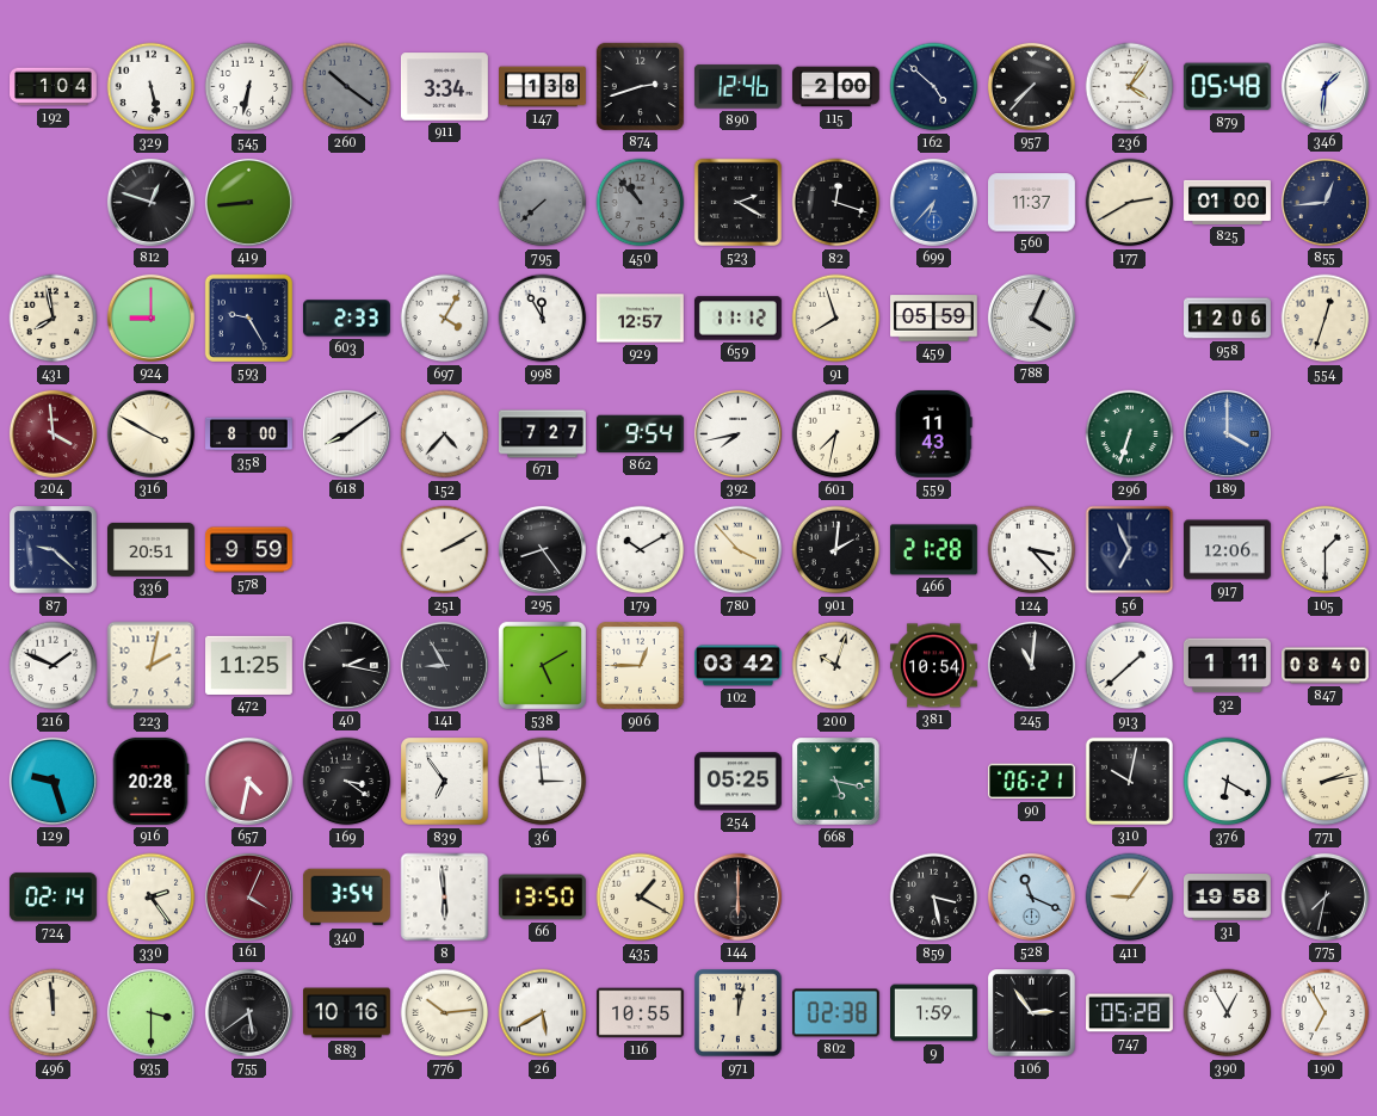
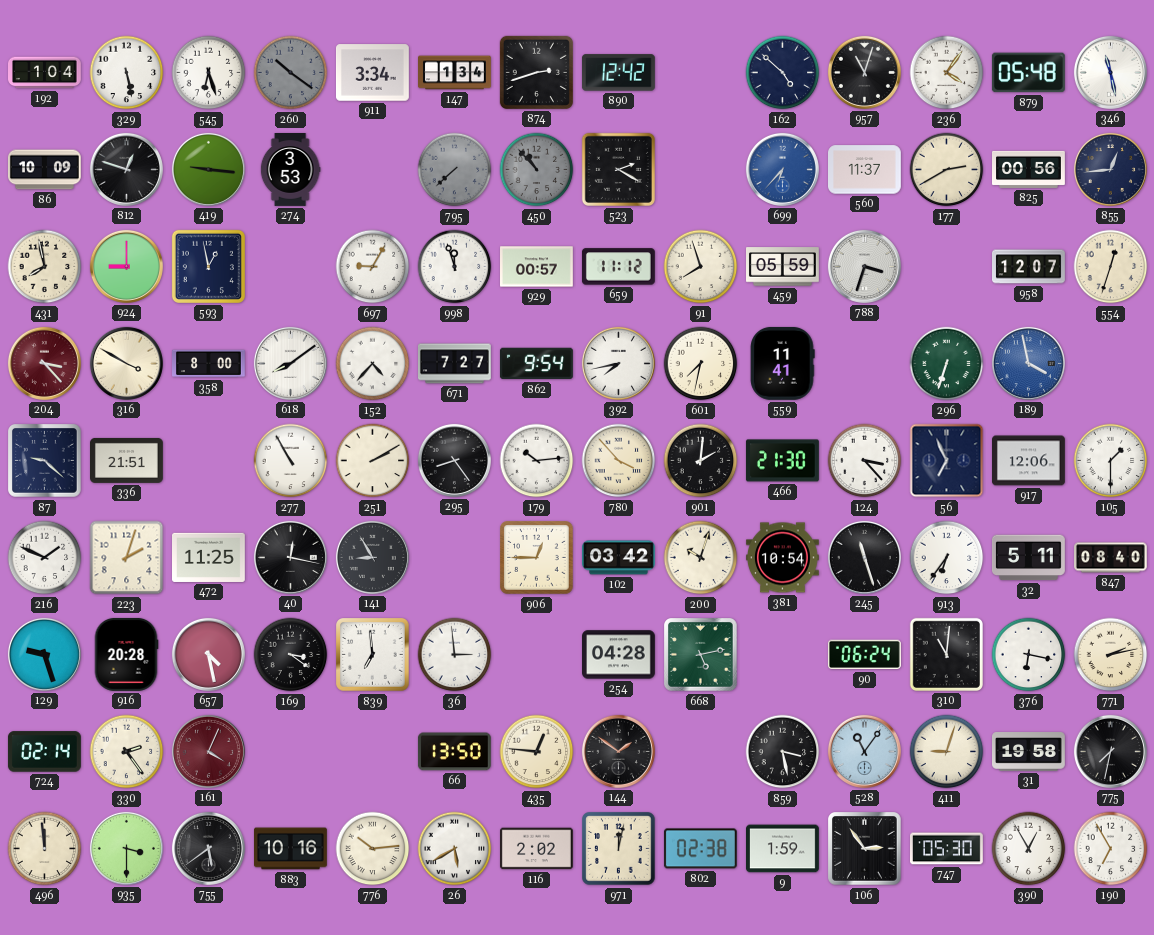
545: 6:32 -> 6:27
147: 1:38 -> 1:34
890: 12:46 -> 12:42
115: 2:00 -> none
957: 7:37 -> 11:03
346: 1:31 -> 11:28
86: none -> 10:09
419: 8:44 -> 9:16
274: none -> 3:53
82: 12:18 -> none
825: 01:00 -> 00:56
593: 9:25 -> 12:58
603: 2:33 -> none
697: 4:05 -> 9:05
998: 11:55 -> 11:57
929: 12:57 -> 00:57
788: 4:04 -> 3:33
958: 12:06 -> 12:07
204: 3:59 -> 3:23
559: 11:43 -> 11:41
189: 4:00 -> 3:58
336: 20:51 -> 21:51
578: 9:59 -> none
277: none -> 10:55
179: 10:10 -> 10:14
466: 21:28 -> 21:30
223: 2:02 -> 2:03
40: 2:17 -> 12:17
538: 5:10 -> none
245: 11:01 -> 11:27
913: 1:38 -> 6:36
32: 1:11 -> 5:11
657: 4:32 -> 4:28
839: 6:54 -> 6:59
254: 05:25 -> 04:28
668: 5:17 -> 5:13
90: 06:21 -> 06:24
310: 10:02 -> 11:01
376: 6:20 -> 6:17
340: 3:54 -> none
8: 5:59 -> none
435: 1:20 -> 12:46
144: 6:00 -> 1:51
528: 11:19 -> 11:06
411: 9:06 -> 9:03
116: 10:55 -> 2:02
747: 05:28 -> 05:30
